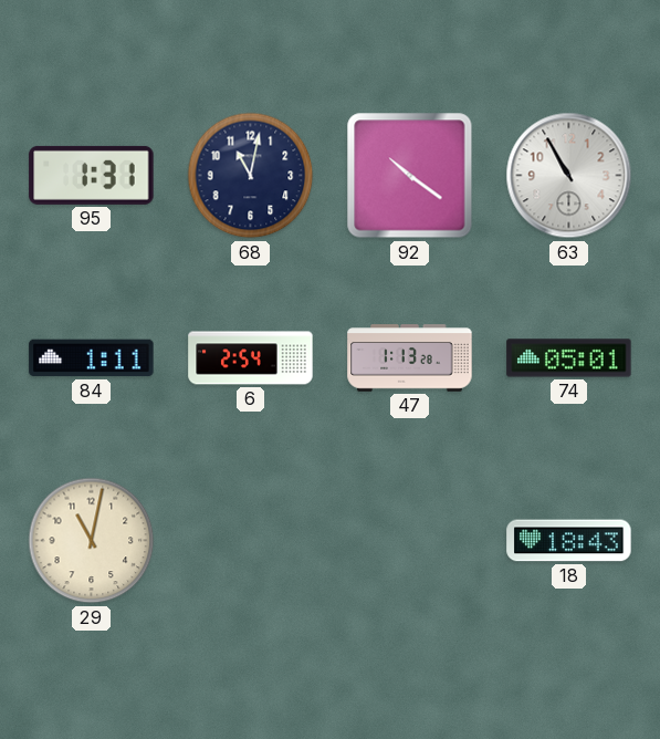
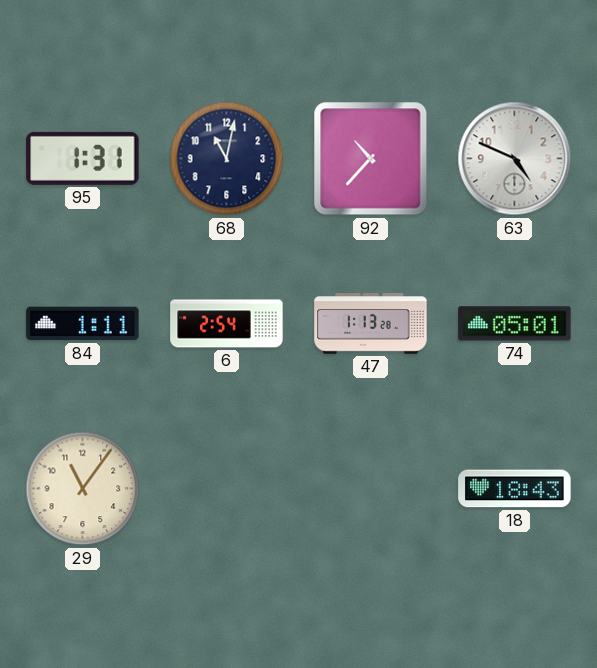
92: 10:21 -> 10:37
63: 10:55 -> 4:49
29: 11:02 -> 11:06
